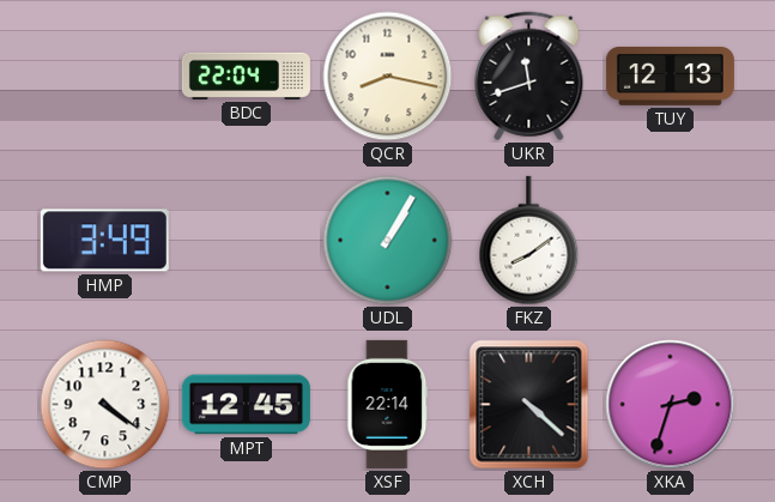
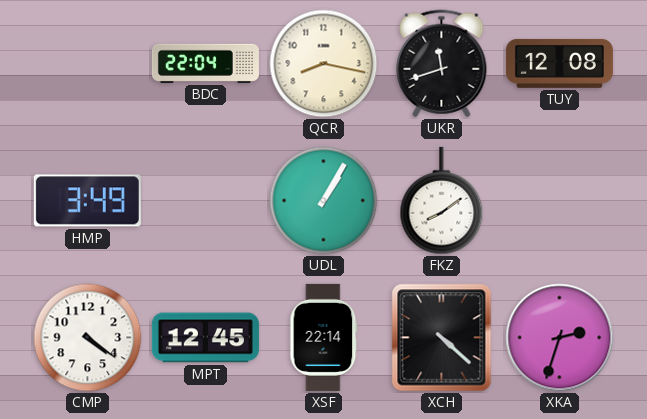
TUY: 12:13 -> 12:08
